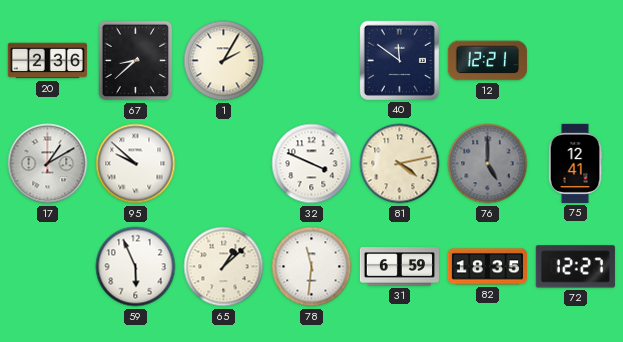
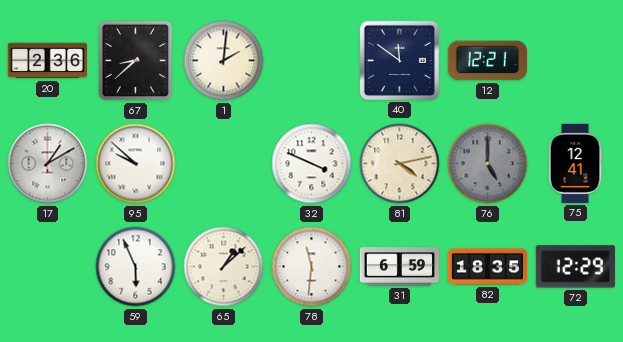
1: 2:05 -> 2:01
72: 12:27 -> 12:29
